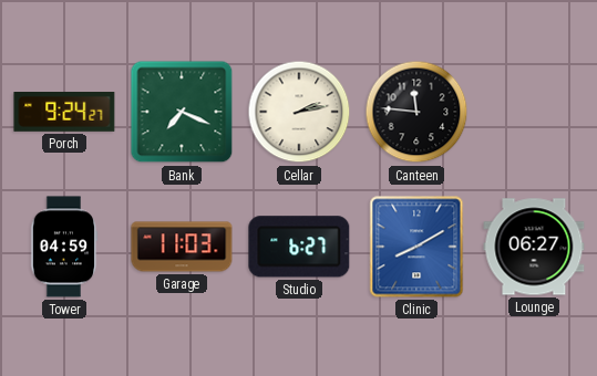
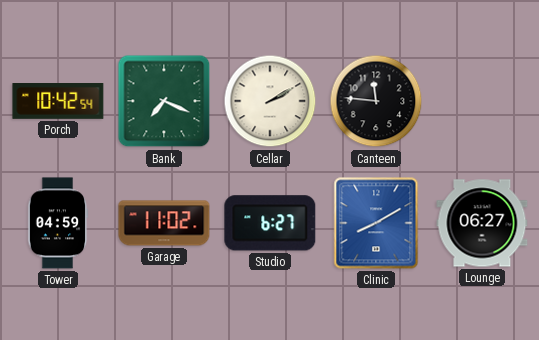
Porch: 9:24 -> 10:42
Cellar: 2:13 -> 2:10
Garage: 11:03 -> 11:02
